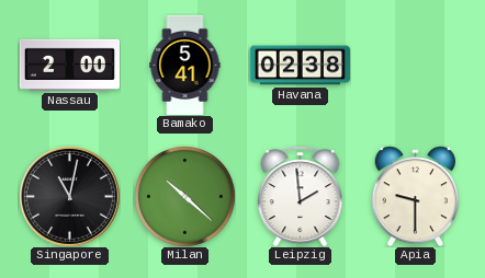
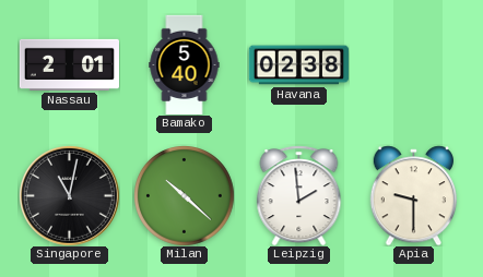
Nassau: 2:00 -> 2:01
Bamako: 5:41 -> 5:40
